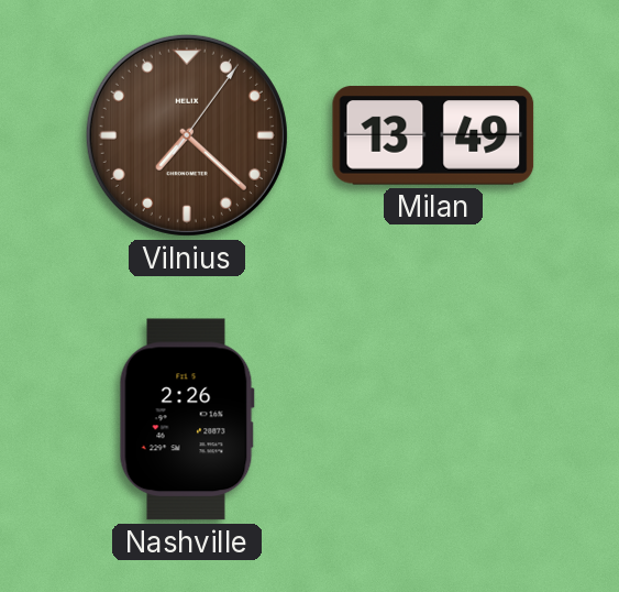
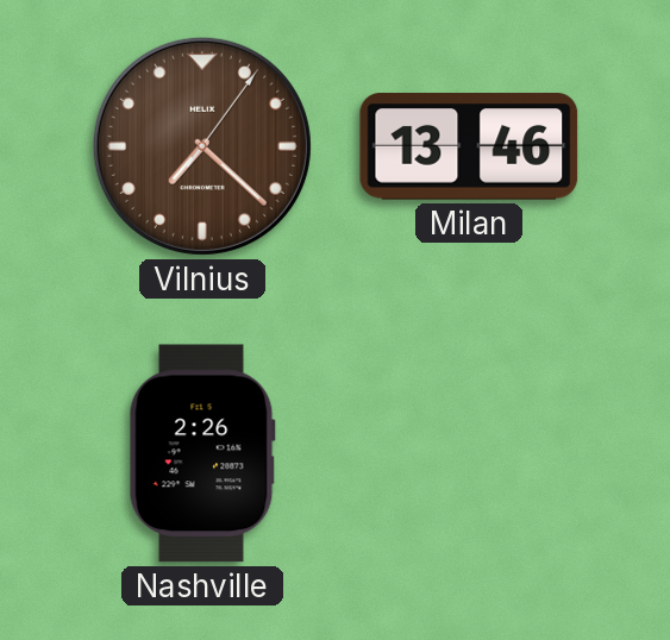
Milan: 13:49 -> 13:46
